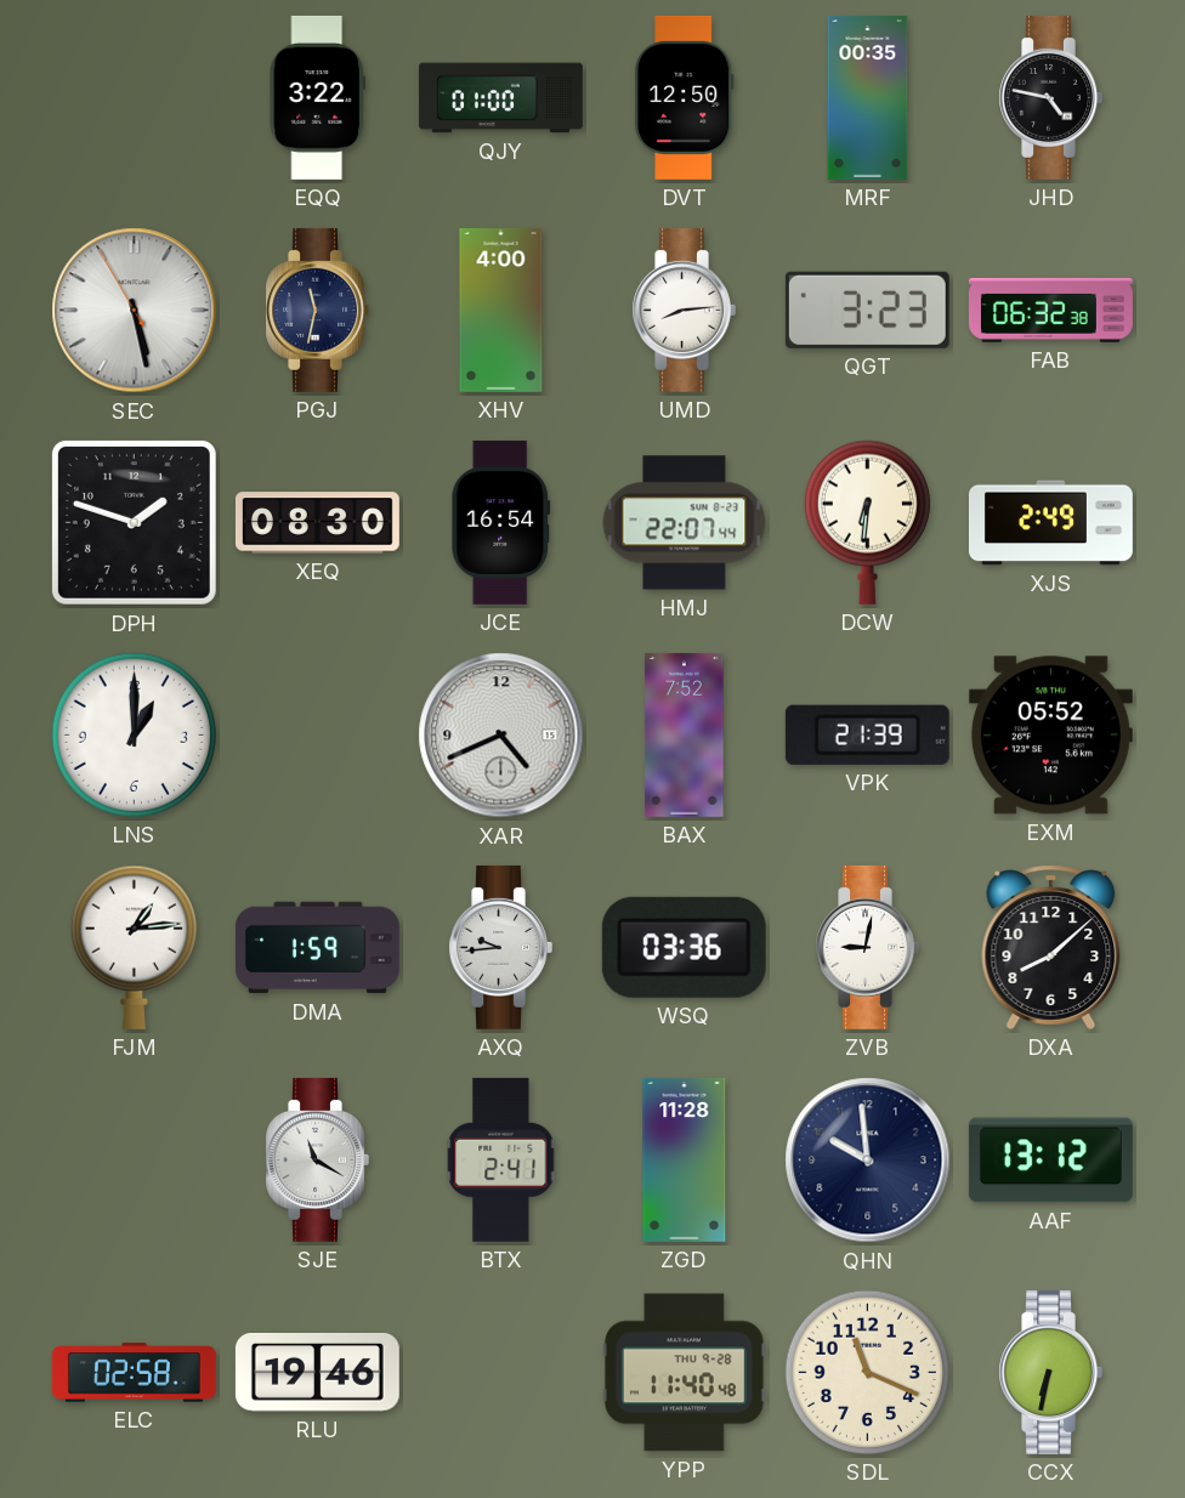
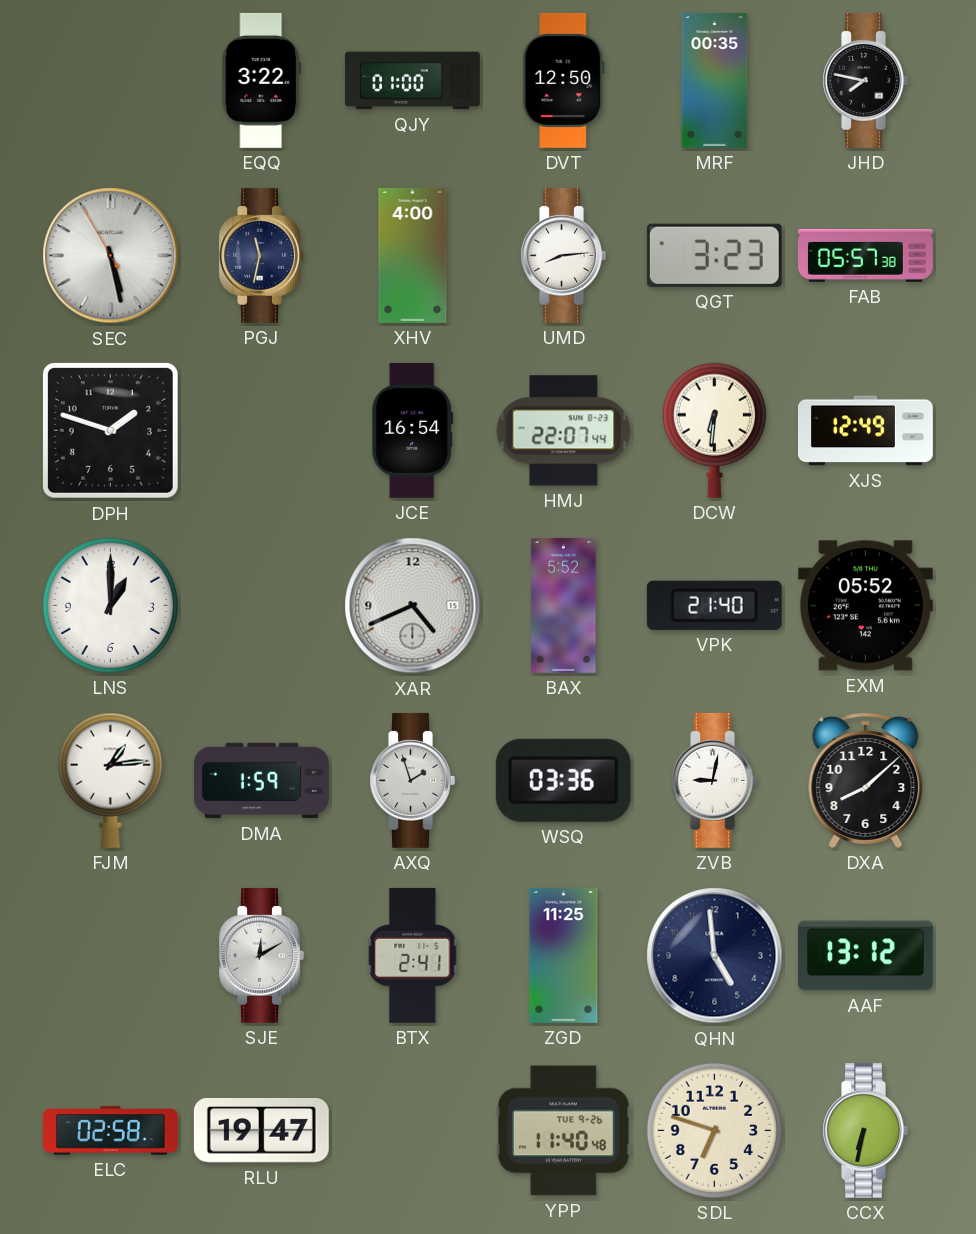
JHD: 4:47 -> 7:47
FAB: 06:32 -> 05:57
XEQ: 08:30 -> none
XJS: 2:49 -> 12:49
BAX: 7:52 -> 5:52
VPK: 21:39 -> 21:40
AXQ: 9:44 -> 1:57
SJE: 11:20 -> 12:10
ZGD: 11:28 -> 11:25
QHN: 9:59 -> 4:59
RLU: 19:46 -> 19:47
YPP date: THU 9-28 -> TUE 9-26
SDL: 11:19 -> 6:48
